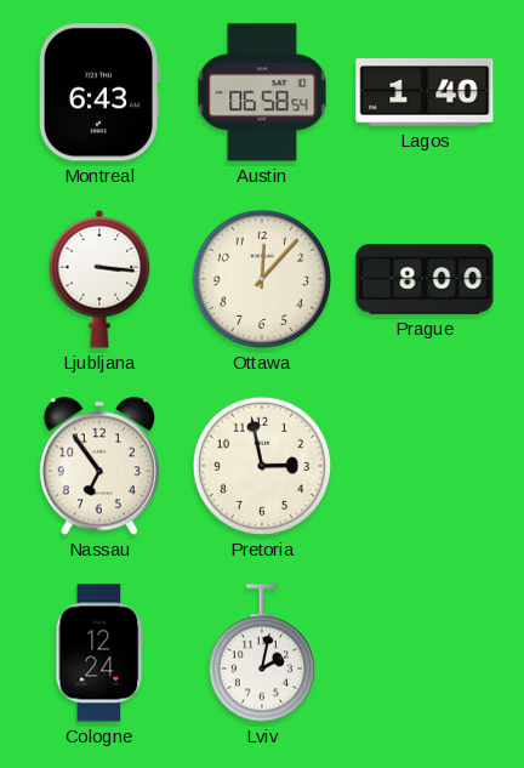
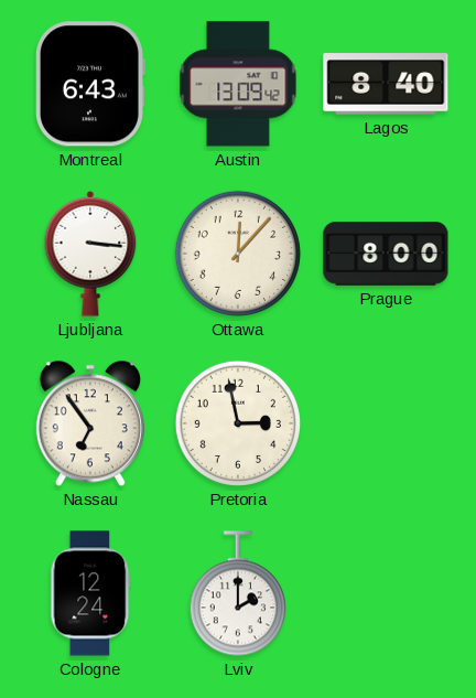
Austin: 06:58 -> 13:09
Lagos: 1:40 -> 8:40
Lviv: 2:02 -> 2:00
